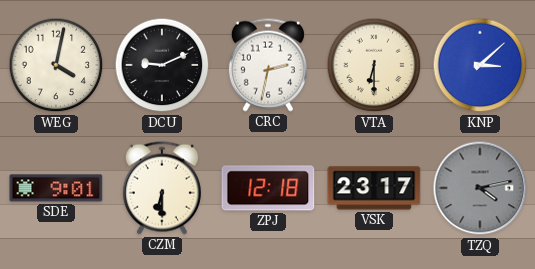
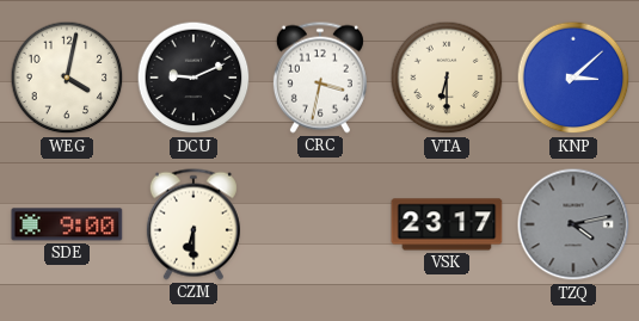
CRC: 2:32 -> 3:32
SDE: 9:01 -> 9:00
ZPJ: 12:18 -> none
